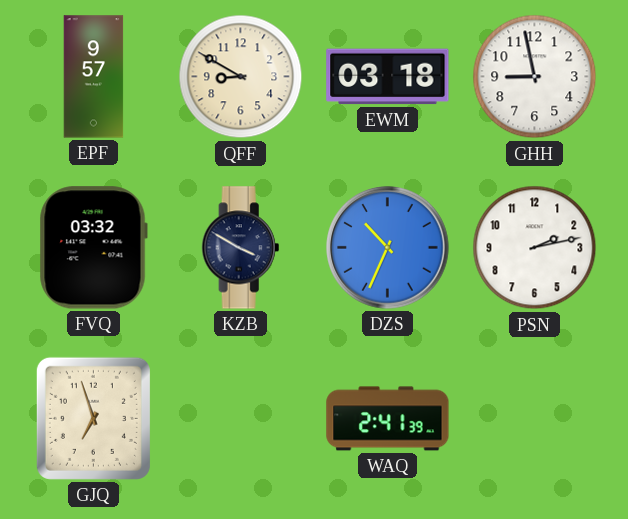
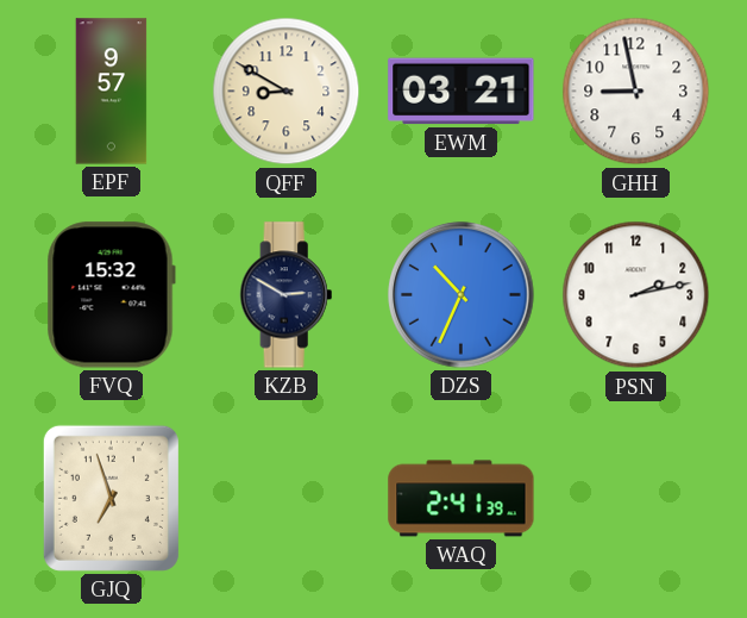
EWM: 03:18 -> 03:21
FVQ: 03:32 -> 15:32
KZB: 3:50 -> 2:50
